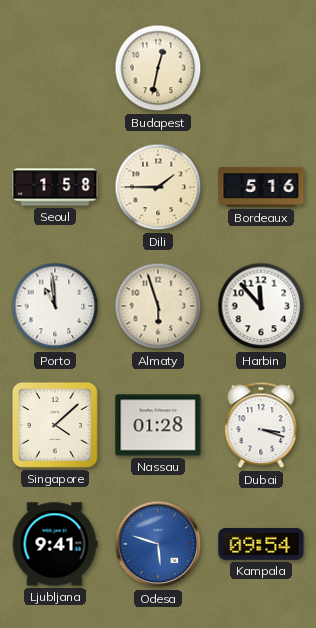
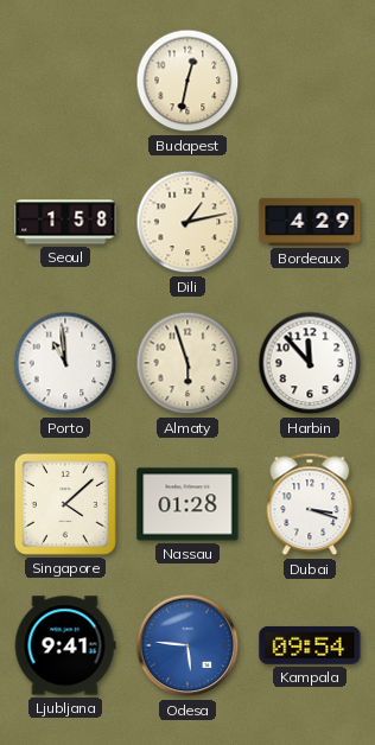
Dili: 1:45 -> 1:13
Bordeaux: 5:16 -> 4:29
Odesa: 5:48 -> 5:46
